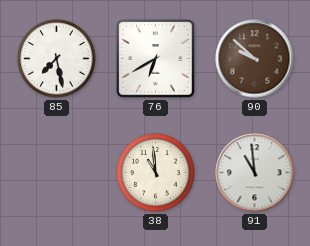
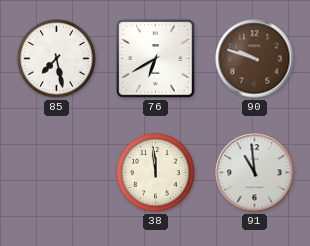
90: 9:52 -> 9:48
38: 10:59 -> 11:59
